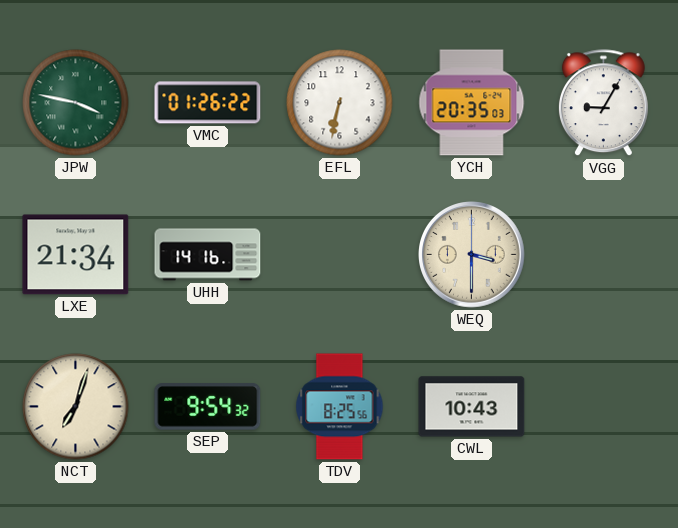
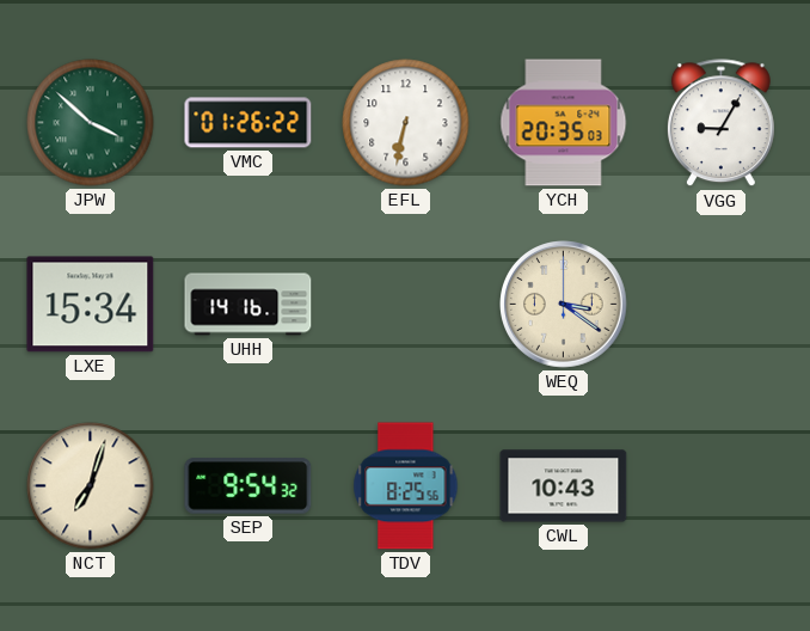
JPW: 3:47 -> 3:52
LXE: 21:34 -> 15:34
WEQ: 3:30 -> 3:21
